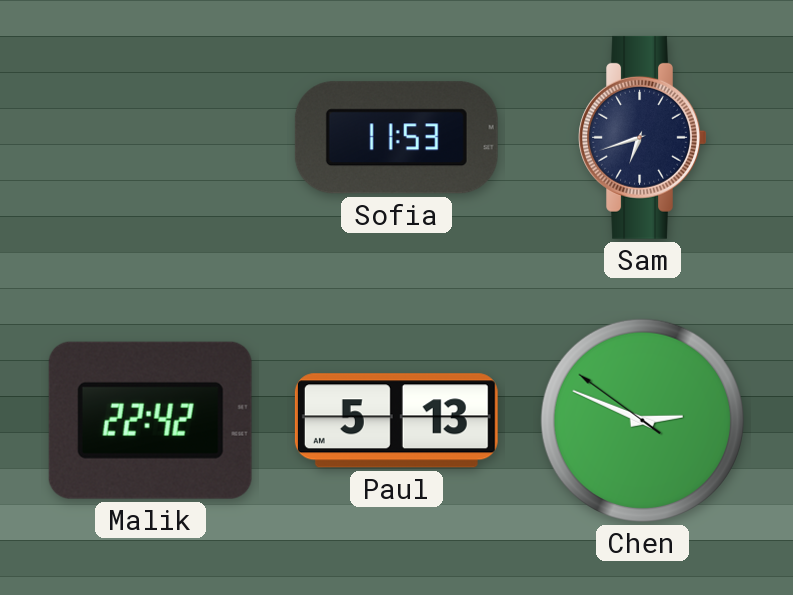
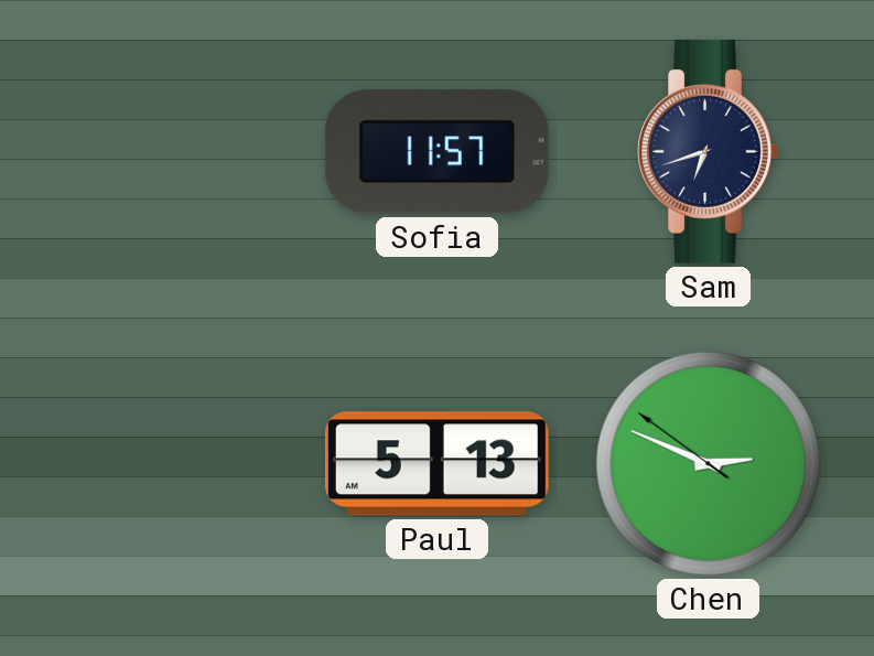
Sofia: 11:53 -> 11:57
Malik: 22:42 -> none
